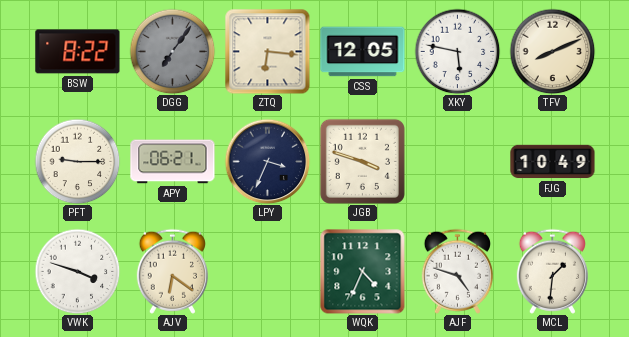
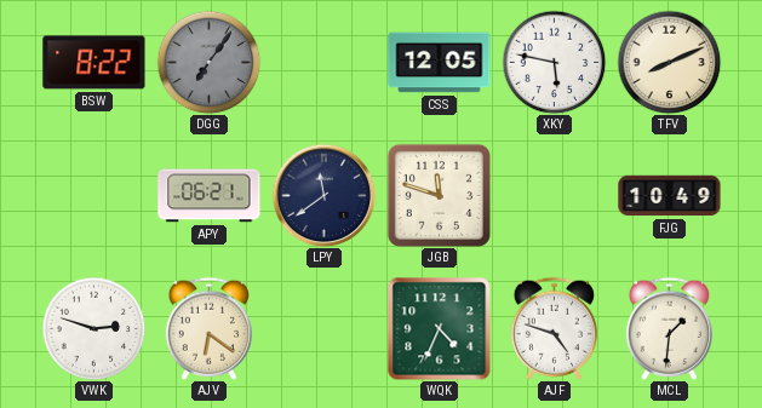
ZTQ: 6:16 -> none
PFT: 9:15 -> none
LPY: 3:34 -> 11:39
JGB: 3:48 -> 11:48
VWK: 3:48 -> 2:48
